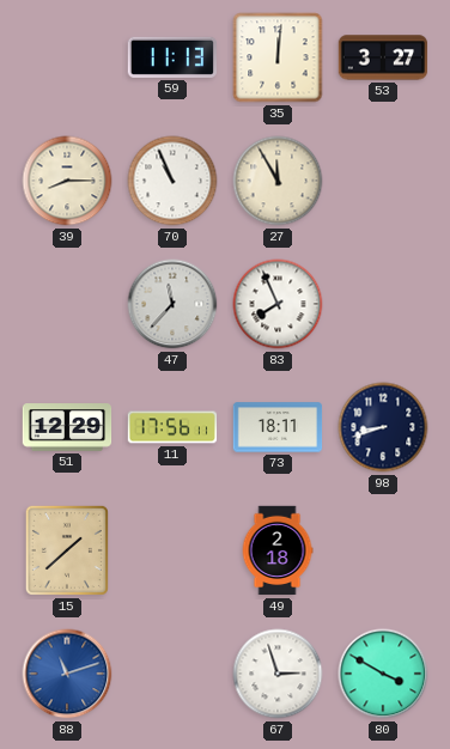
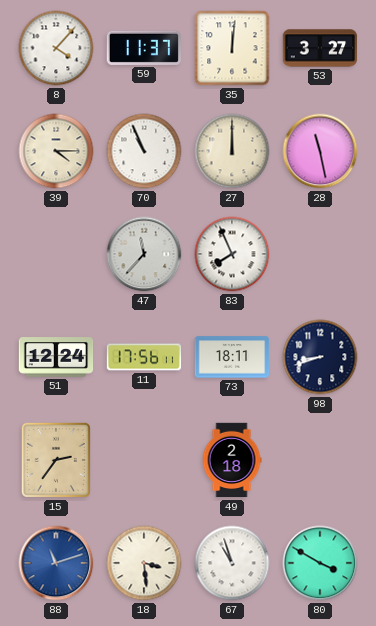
8: none -> 4:07
59: 11:13 -> 11:37
39: 8:15 -> 4:15
27: 11:55 -> 12:00
28: none -> 11:28
51: 12:29 -> 12:24
15: 1:38 -> 2:36
18: none -> 3:29
67: 2:57 -> 10:57
